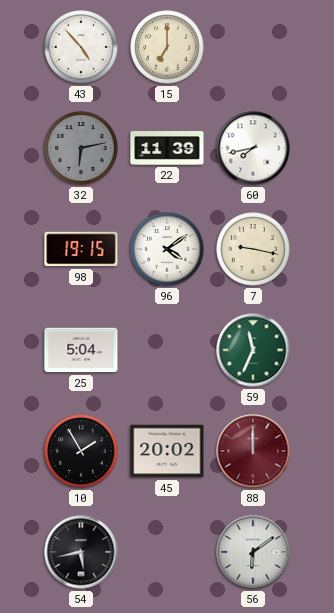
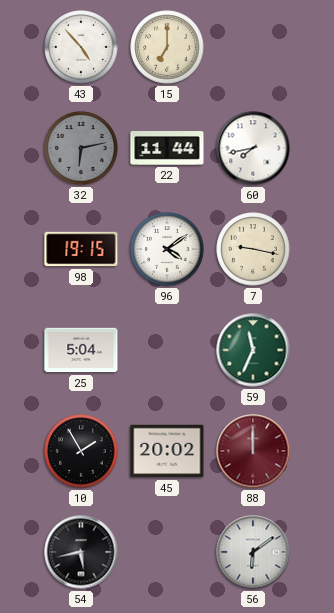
22: 11:39 -> 11:44
